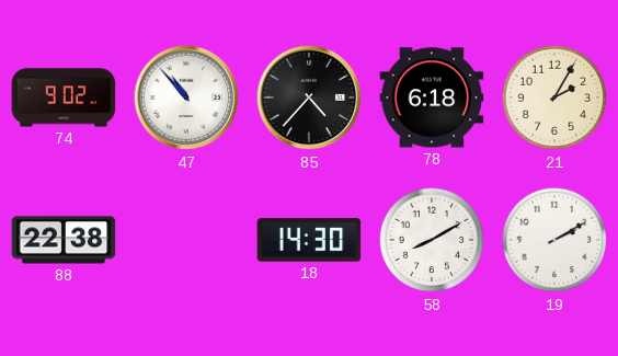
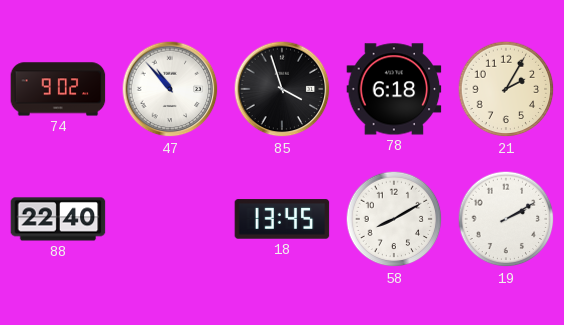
85: 4:37 -> 3:57
88: 22:38 -> 22:40
18: 14:30 -> 13:45
